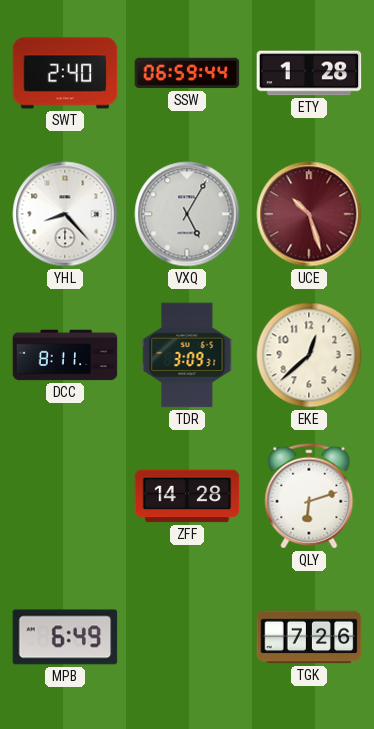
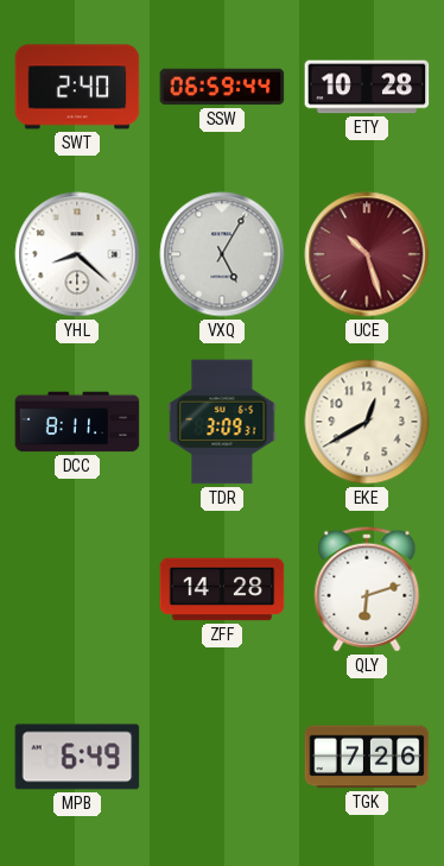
ETY: 1:28 -> 10:28
YHL: 8:23 -> 8:22
EKE: 12:38 -> 12:40
